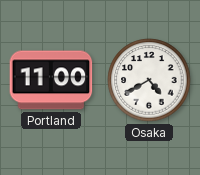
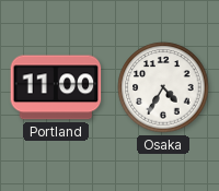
Osaka: 4:40 -> 4:35
